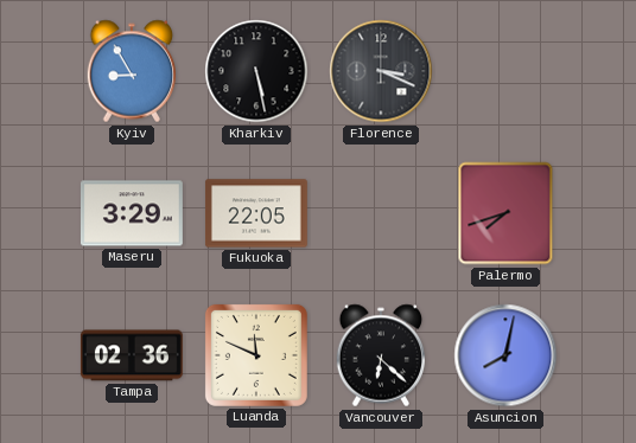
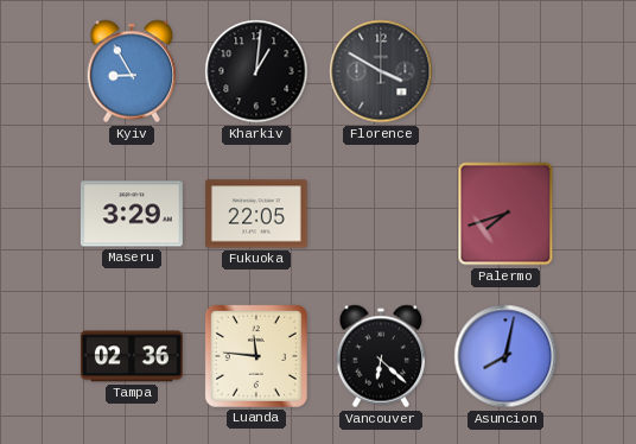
Kharkiv: 5:28 -> 1:01
Florence: 3:19 -> 3:50
Luanda: 11:49 -> 11:46
